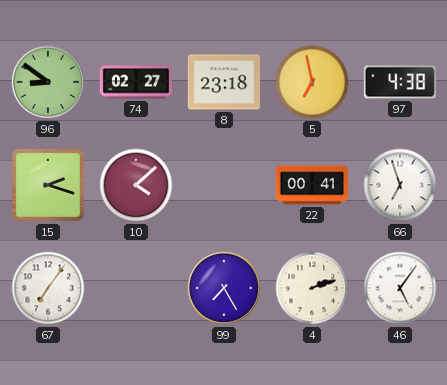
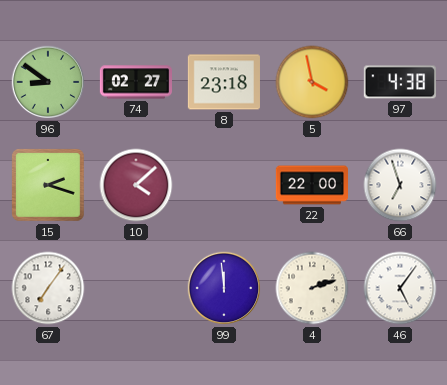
5: 6:58 -> 3:58
22: 00:41 -> 22:00
99: 7:25 -> 11:59
